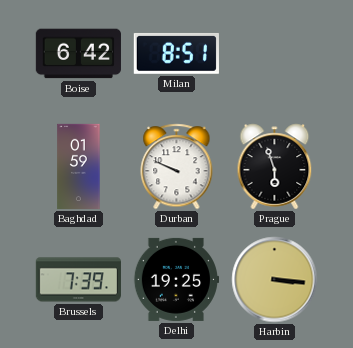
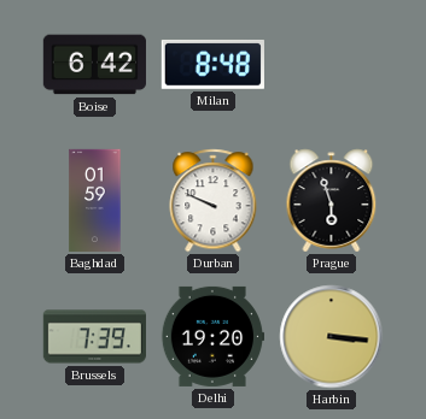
Milan: 8:51 -> 8:48
Delhi: 19:25 -> 19:20
